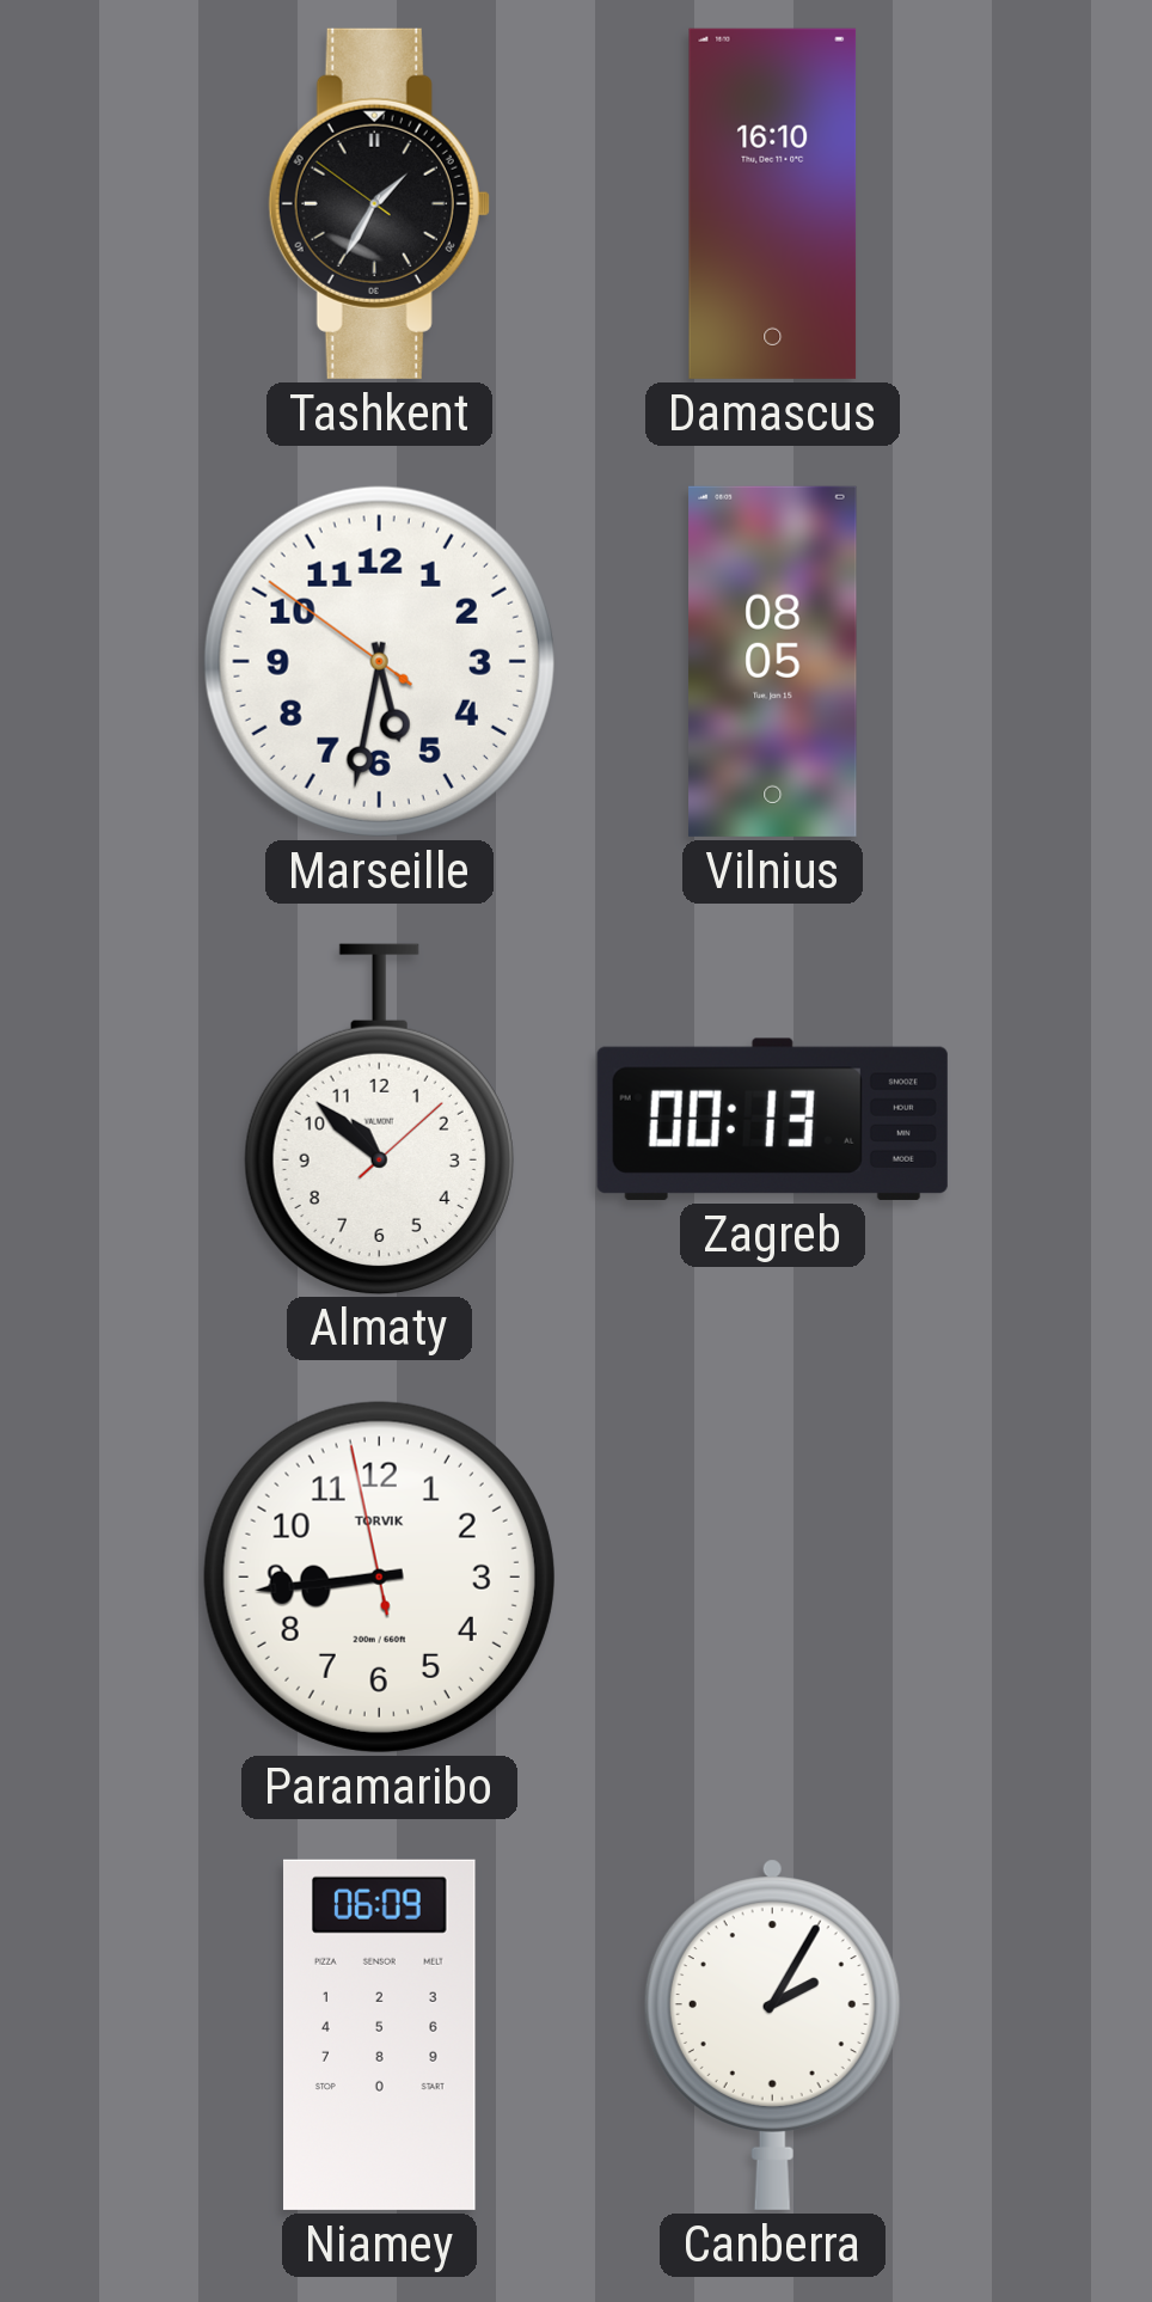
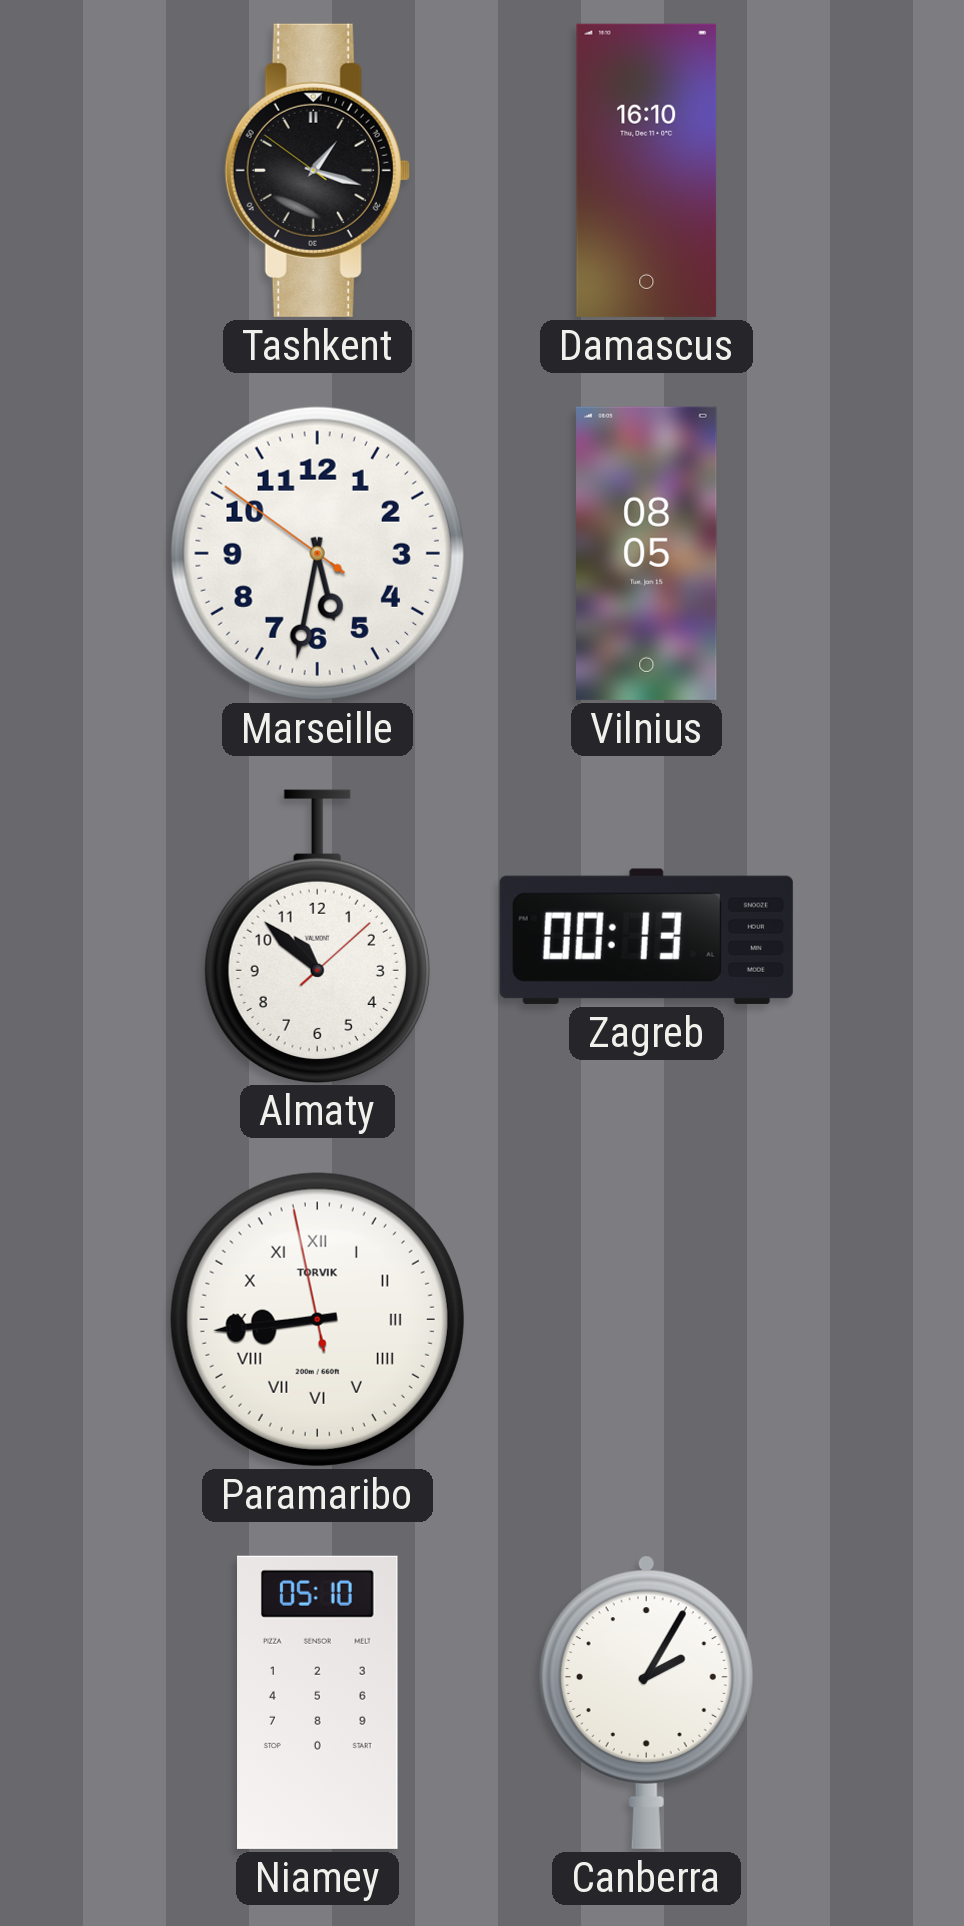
Tashkent: 1:34 -> 1:17
Paramaribo numerals: Arabic -> Roman
Niamey: 06:09 -> 05:10
